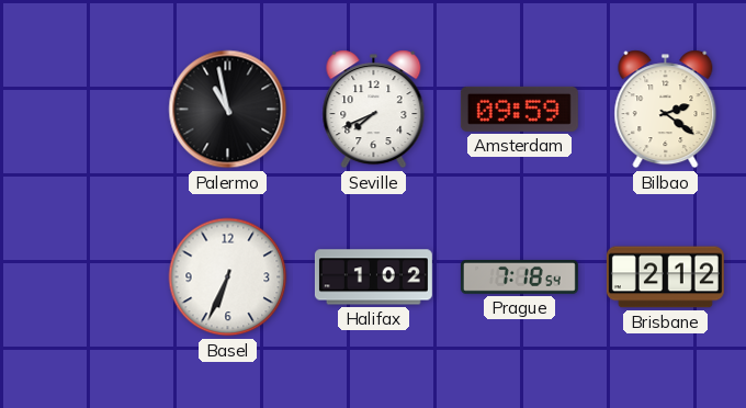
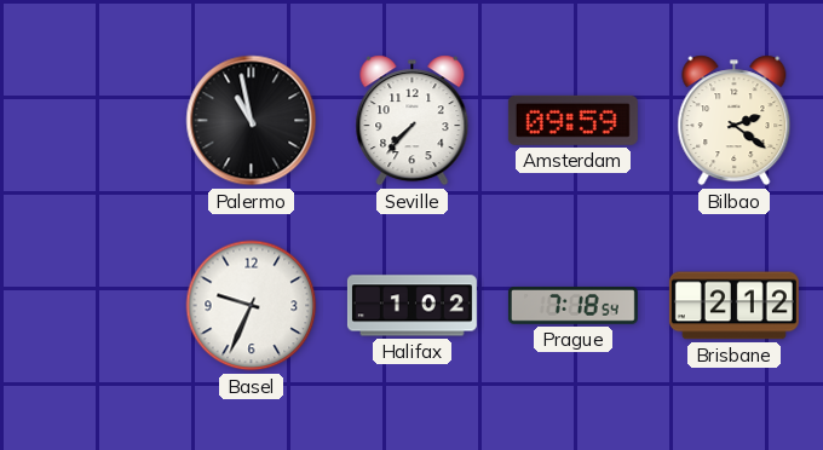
Seville: 7:41 -> 7:37
Basel: 6:34 -> 9:34
